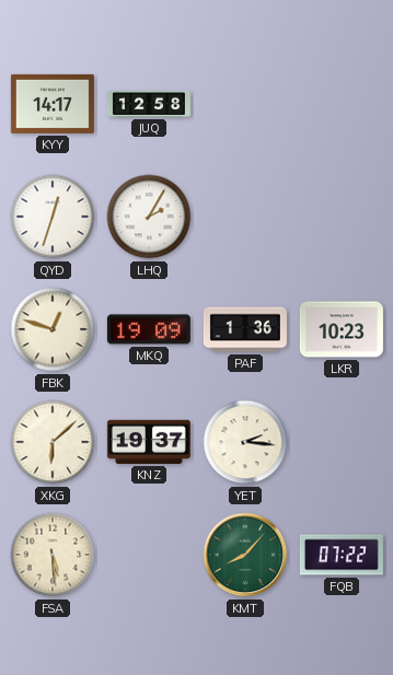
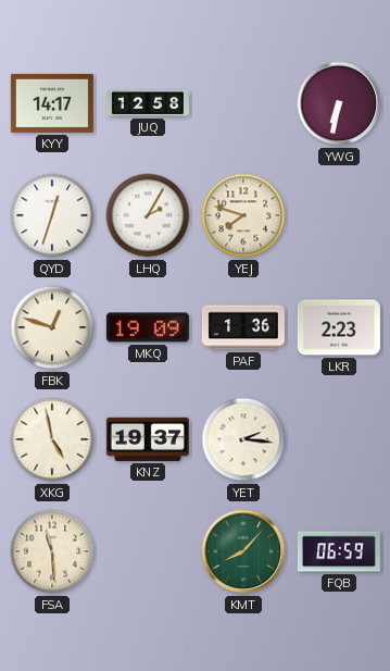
YWG: none -> 6:32
YEJ: none -> 7:48
LKR: 10:23 -> 2:23
XKG: 6:08 -> 4:58
FSA: 5:29 -> 11:29
FQB: 07:22 -> 06:59
